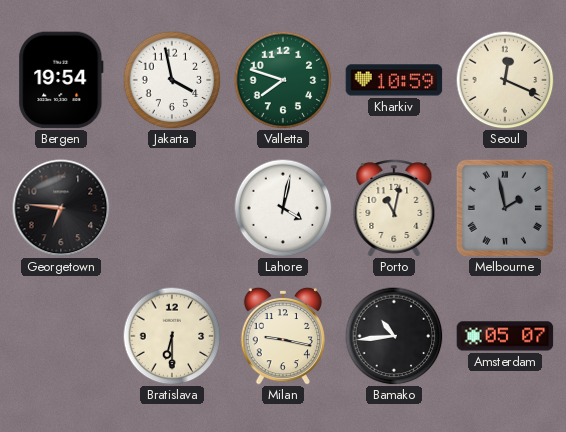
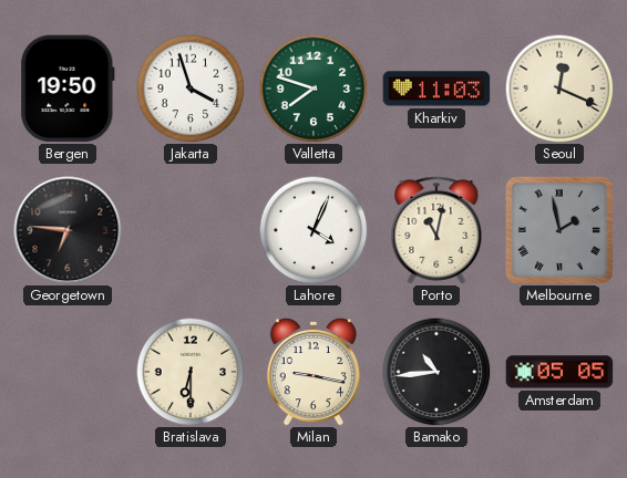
Bergen: 19:54 -> 19:50
Jakarta: 3:58 -> 3:57
Kharkiv: 10:59 -> 11:03
Lahore: 4:02 -> 4:04
Amsterdam: 05:07 -> 05:05
